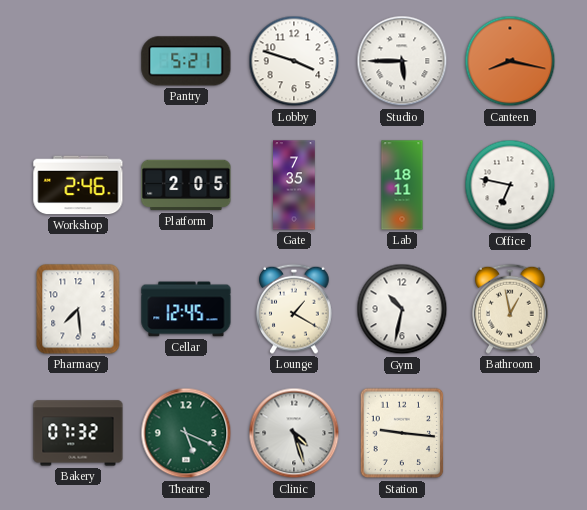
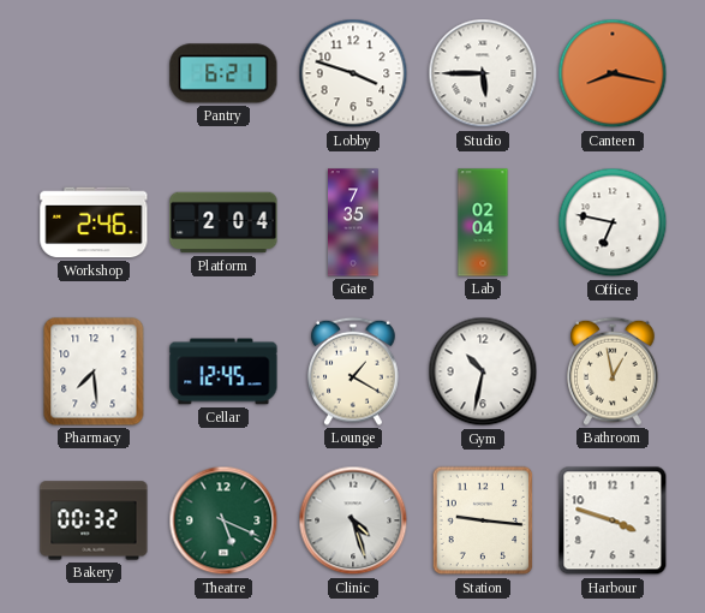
Pantry: 5:21 -> 6:21
Platform: 2:05 -> 2:04
Lab: 18:11 -> 02:04
Bakery: 07:32 -> 00:32
Harbour: none -> 3:48
